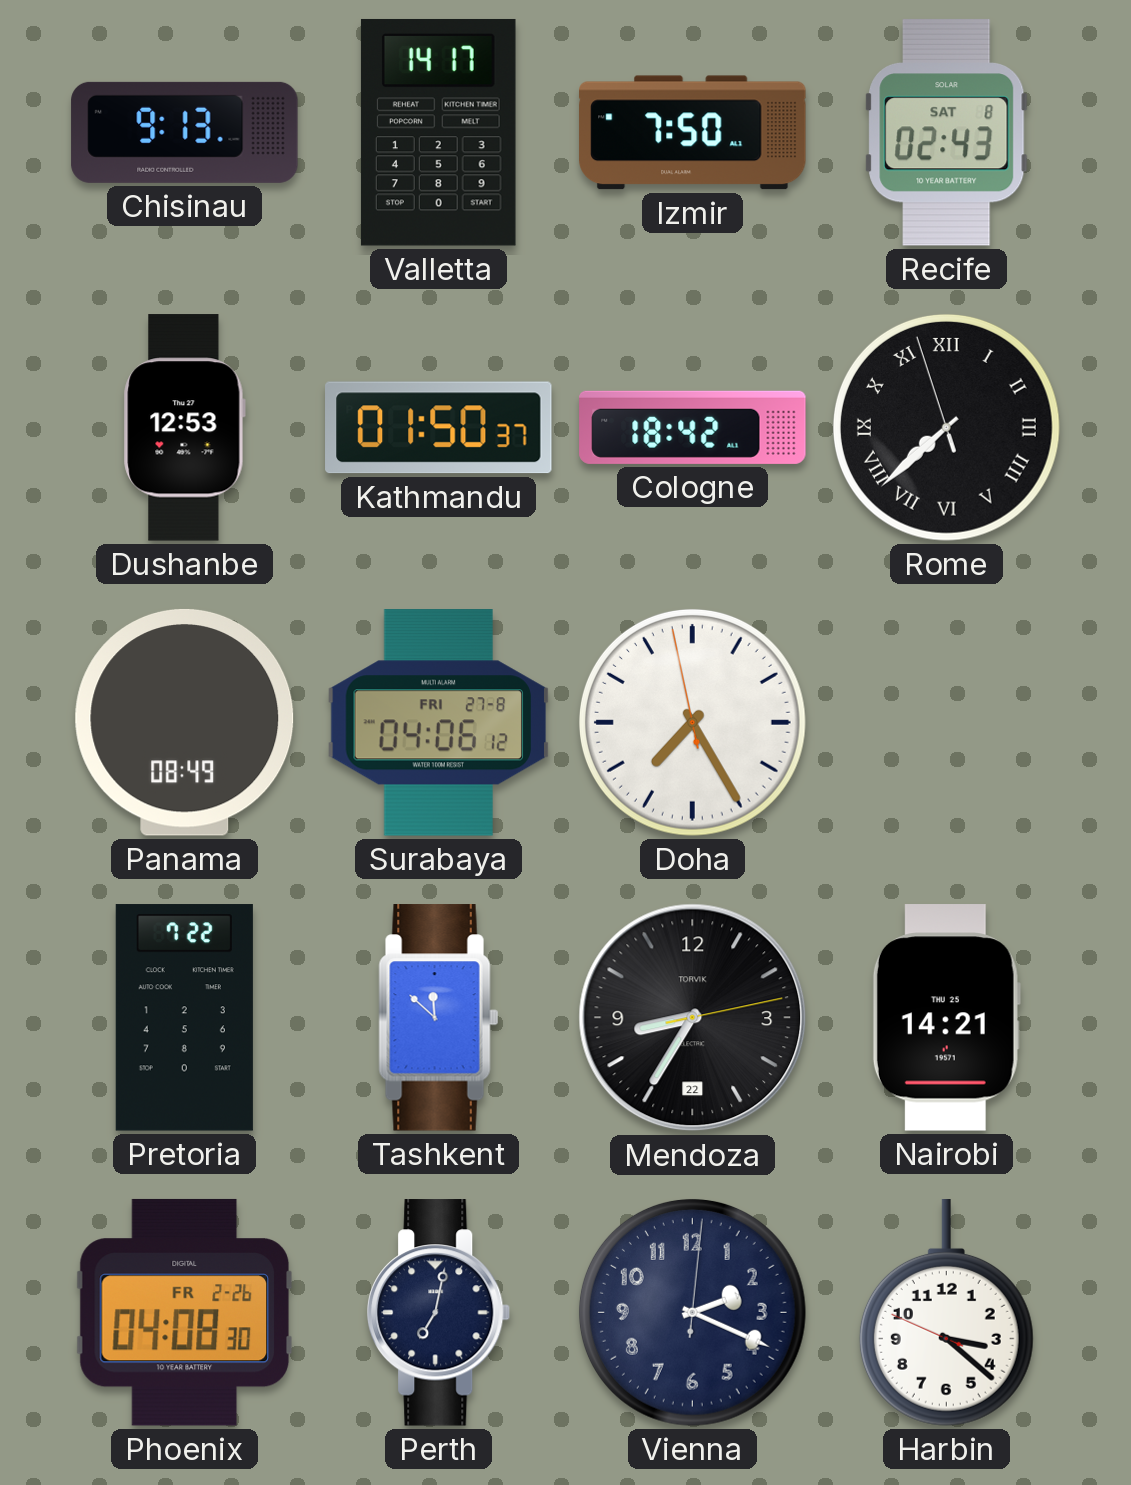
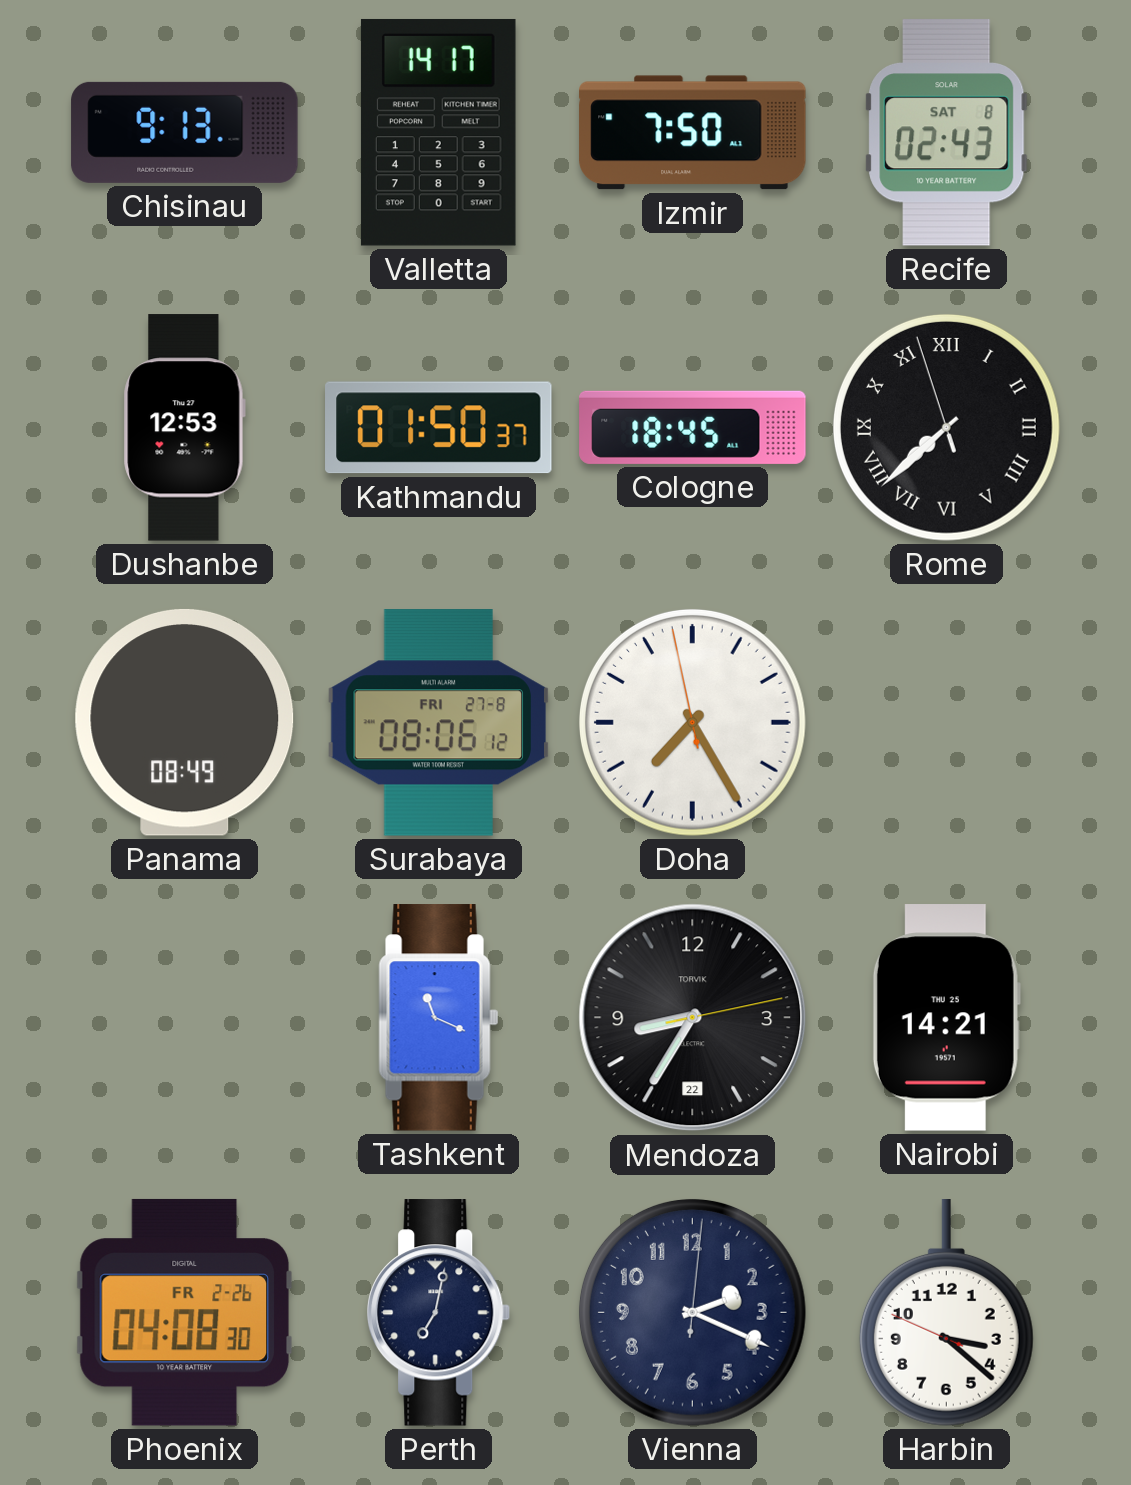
Cologne: 18:42 -> 18:45
Surabaya: 04:06 -> 08:06
Pretoria: 7:22 -> none
Tashkent: 11:52 -> 11:19
